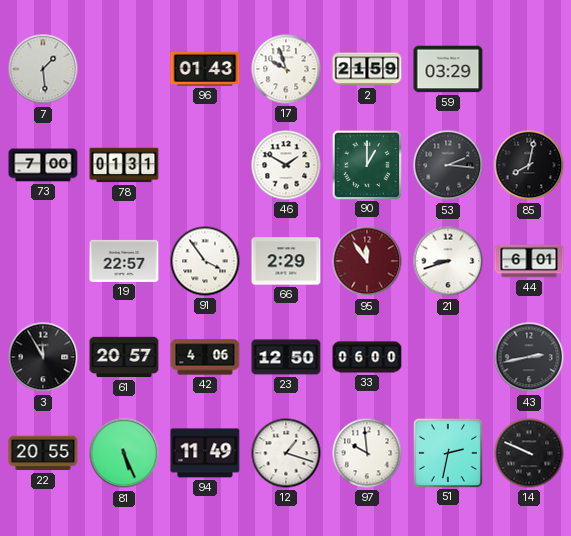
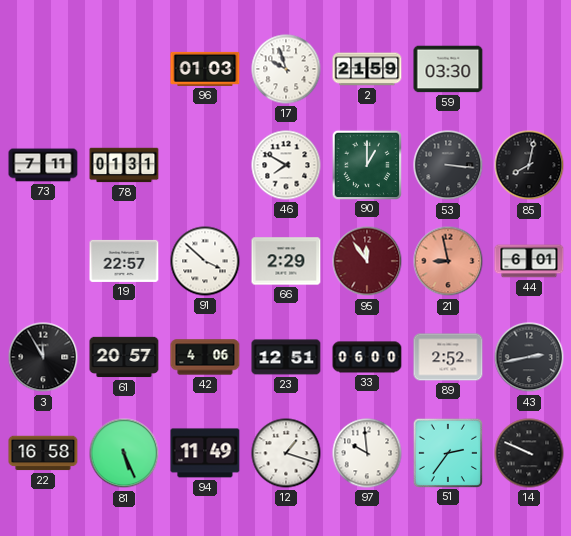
7: 1:29 -> none
96: 01:43 -> 01:03
59: 03:29 -> 03:30
73: 7:00 -> 7:11
46: 1:50 -> 7:50
53: 2:16 -> 3:16
91: 3:54 -> 3:52
21: 8:42 -> 8:58
21 dial: white -> salmon
23: 12:50 -> 12:51
89: none -> 2:52
22: 20:55 -> 16:58
51: 2:32 -> 2:36
